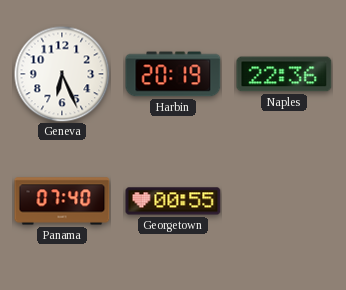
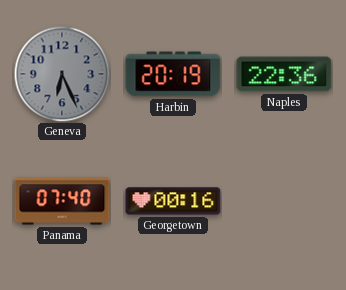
Geneva dial: white -> grey
Georgetown: 00:55 -> 00:16
